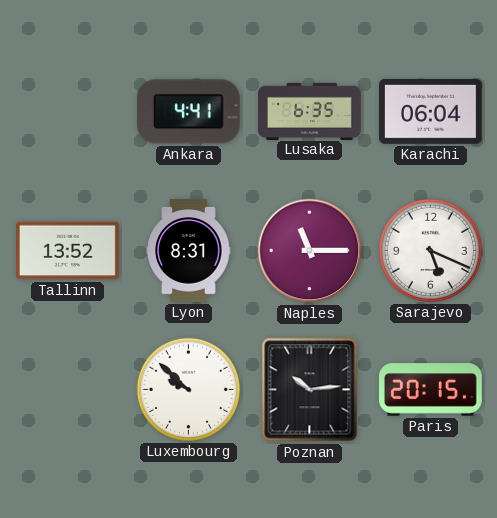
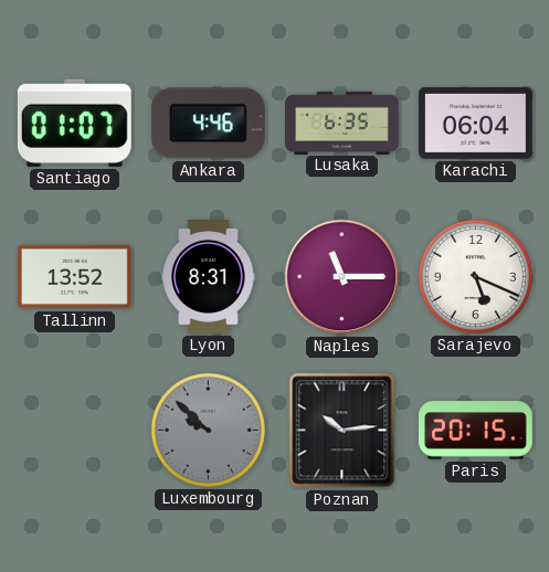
Santiago: none -> 01:07
Ankara: 4:41 -> 4:46
Luxembourg dial: white -> grey
